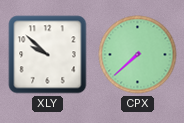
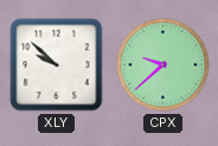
CPX: 7:38 -> 9:38
